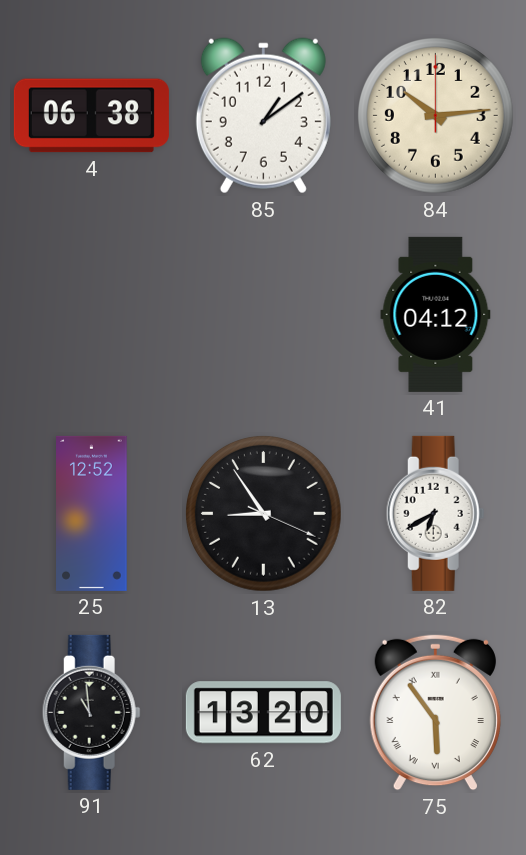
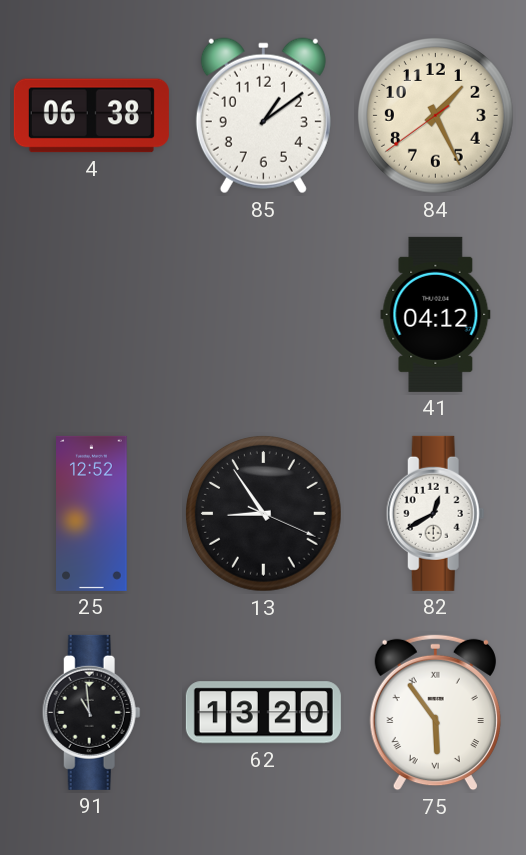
84: 10:14 -> 1:25
82: 6:40 -> 12:40
